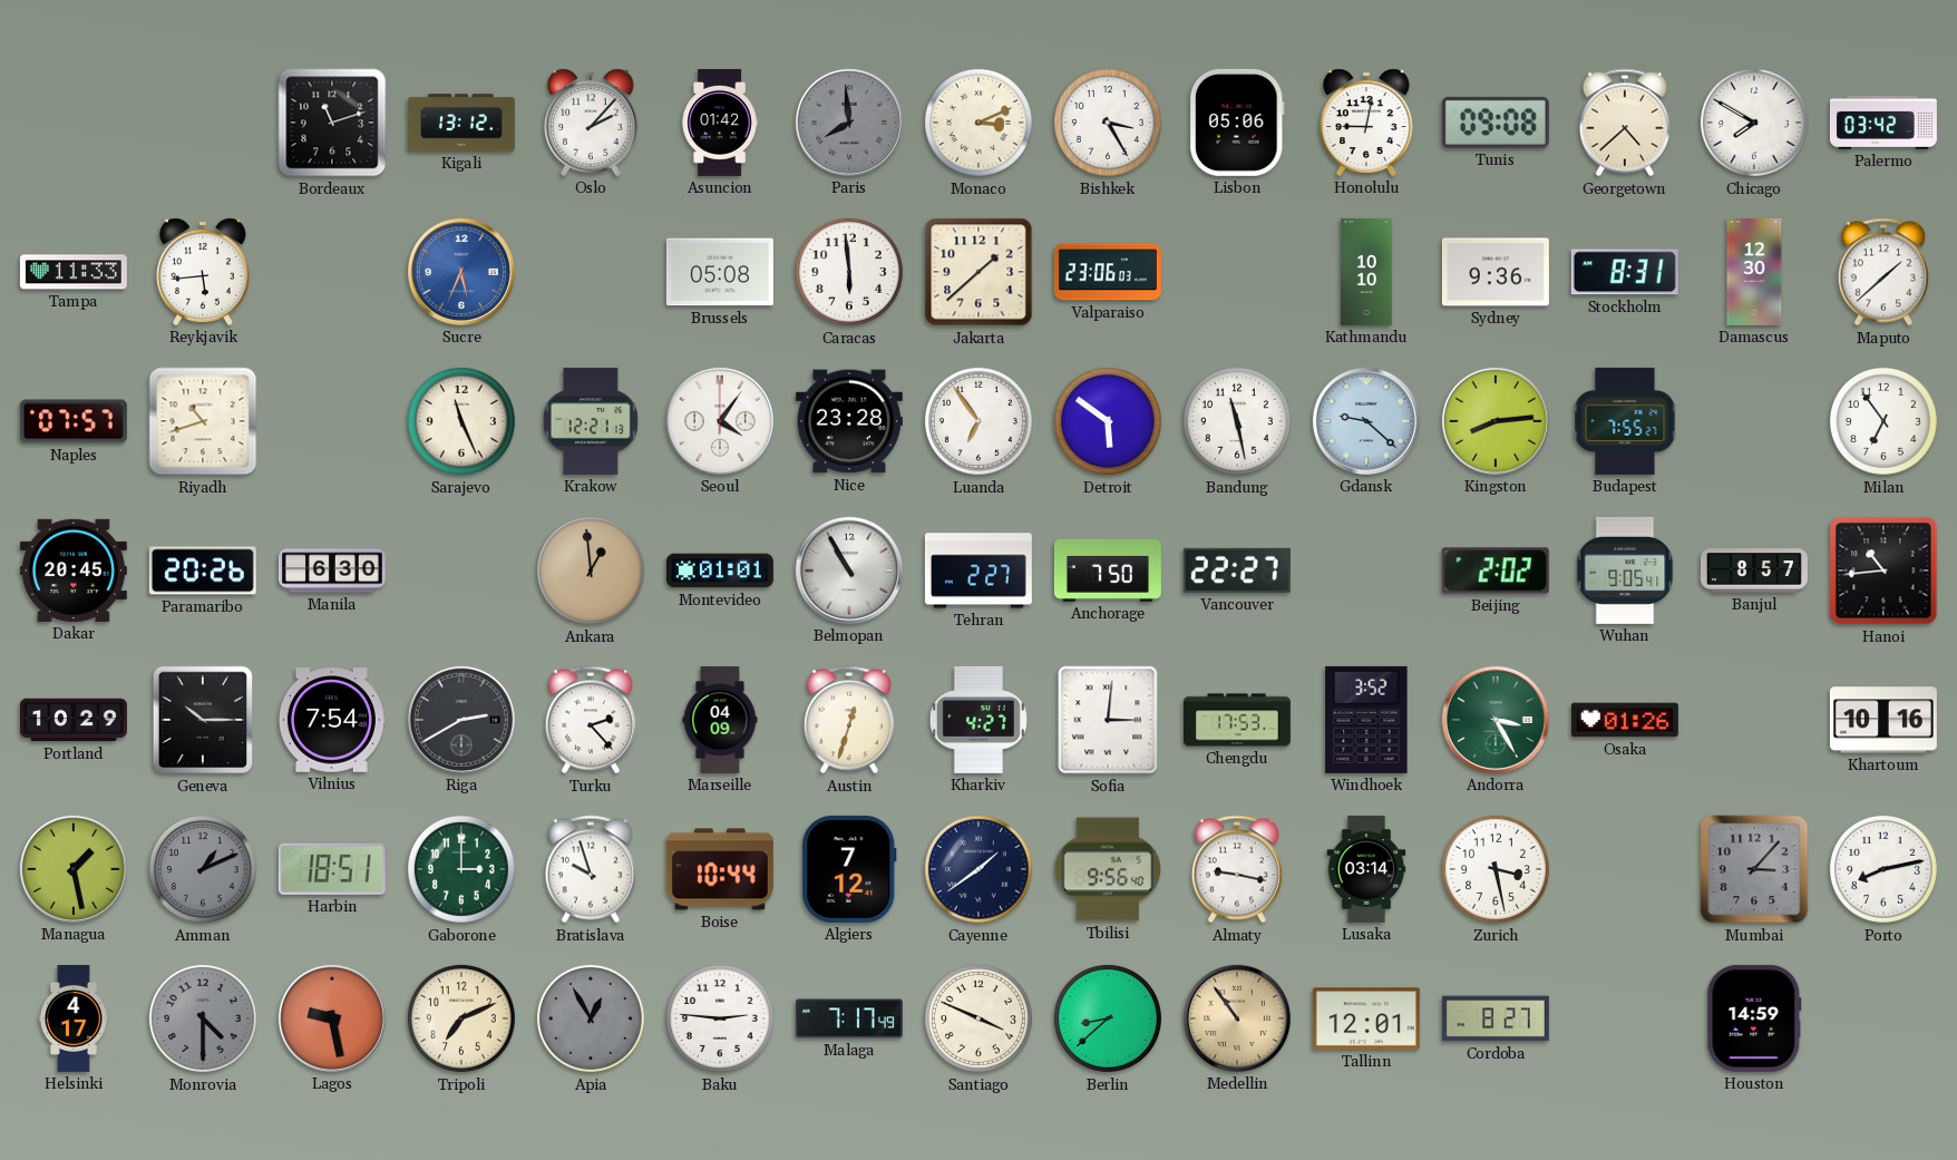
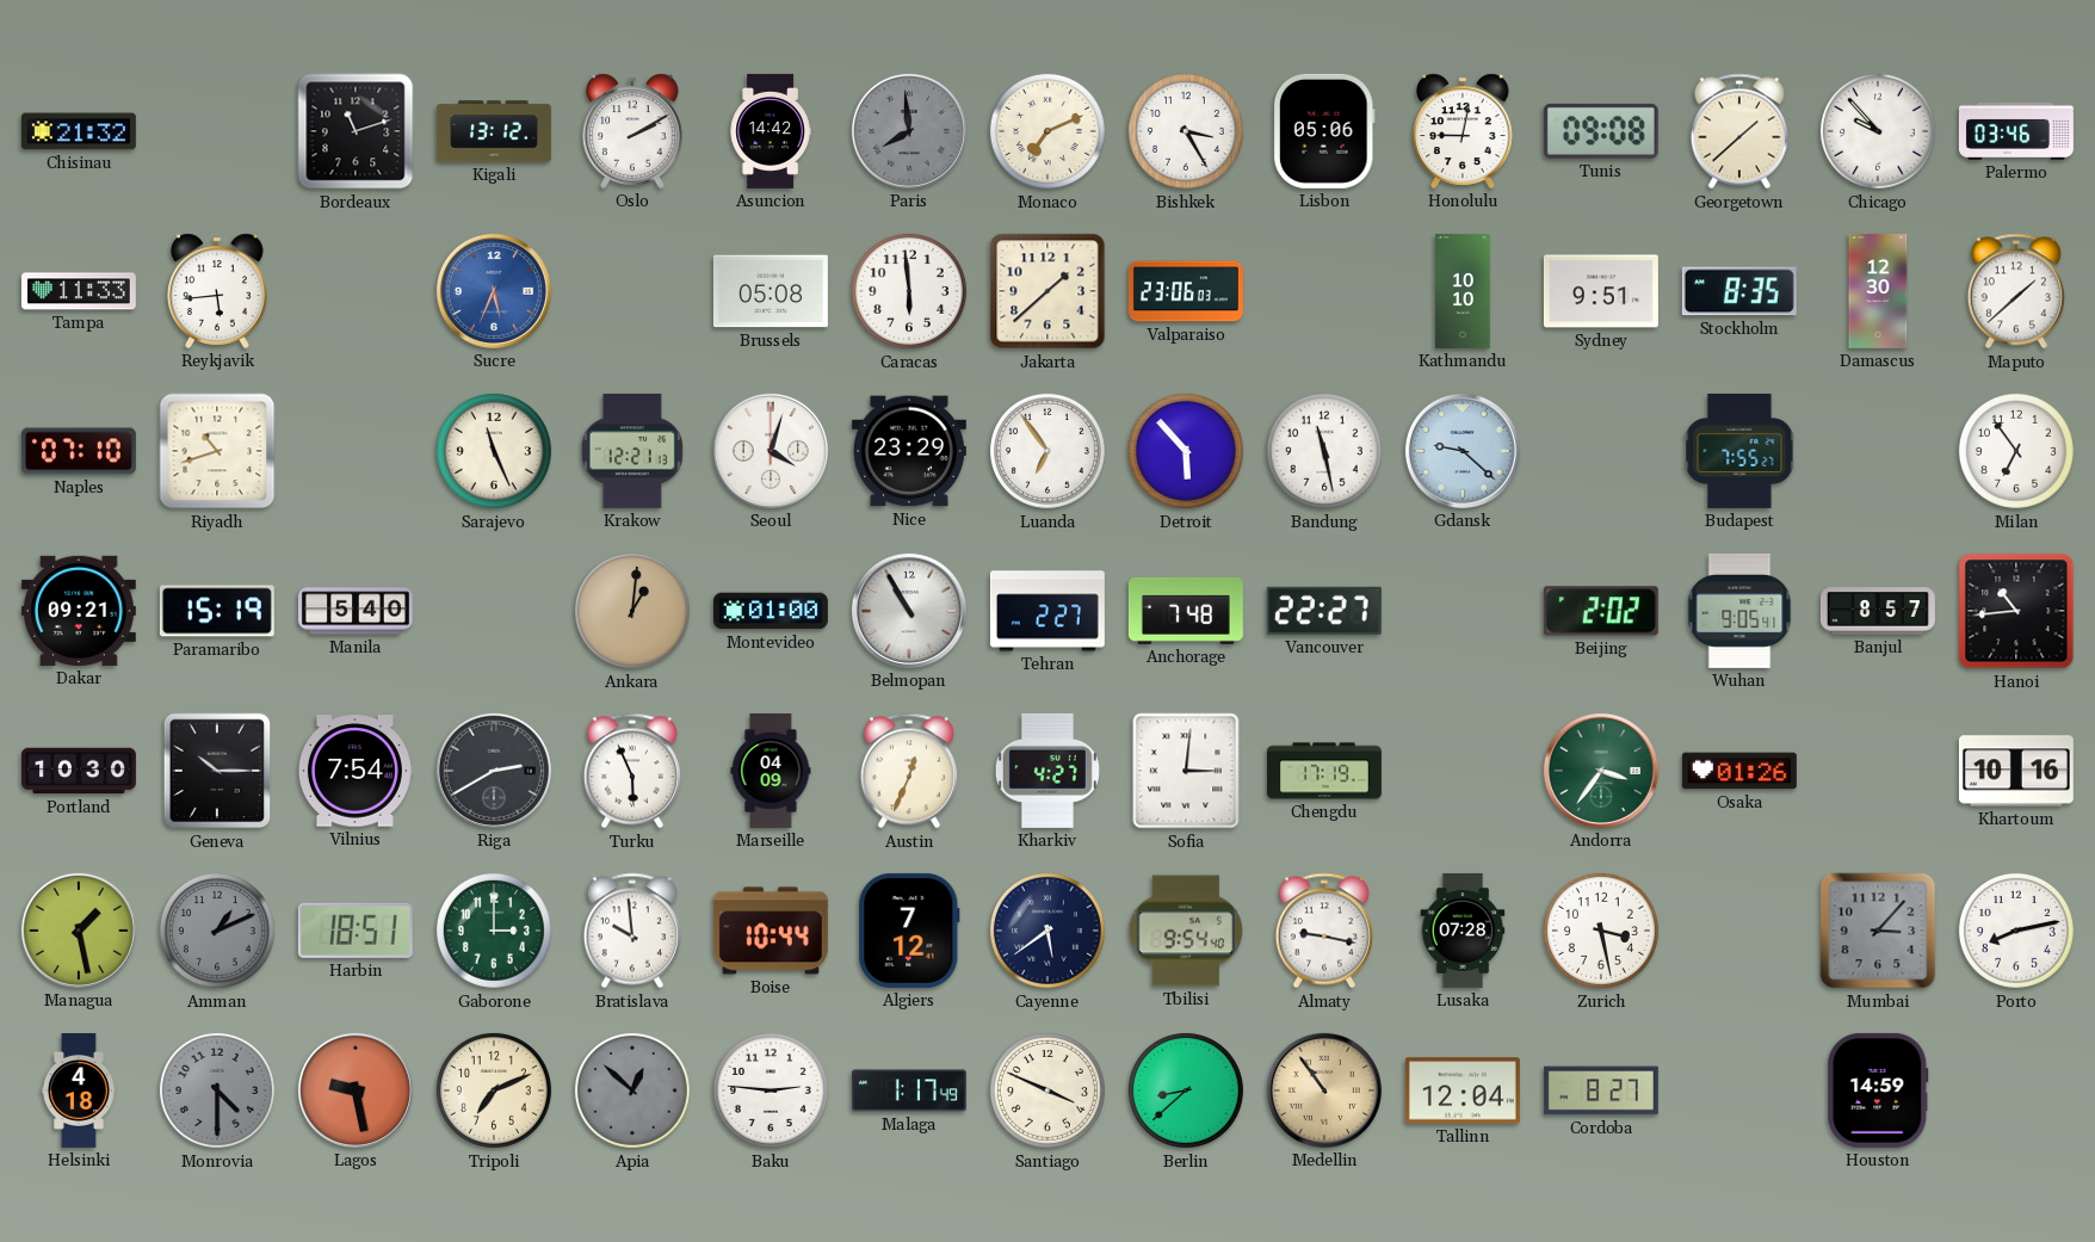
Chisinau: none -> 21:32
Oslo: 2:07 -> 2:10
Asuncion: 01:42 -> 14:42
Monaco: 3:11 -> 7:11
Georgetown: 4:38 -> 1:38
Chicago: 7:50 -> 9:53
Palermo: 03:42 -> 03:46
Sydney: 9:36 -> 9:51
Stockholm: 8:31 -> 8:35
Naples: 07:57 -> 07:10
Seoul: 4:06 -> 4:03
Nice: 23:28 -> 23:29
Detroit: 5:51 -> 5:53
Kingston: 8:14 -> none
Dakar: 20:45 -> 09:21
Paramaribo: 20:26 -> 15:19
Manila: 6:30 -> 5:40
Ankara: 12:59 -> 1:01
Montevideo: 01:01 -> 01:00
Anchorage: 7:50 -> 7:48
Portland: 10:29 -> 10:30
Turku: 2:23 -> 5:56
Austin: 12:33 -> 12:34
Chengdu: 17:53 -> 17:19
Windhoek: 3:52 -> none
Andorra: 3:25 -> 3:36
Bratislava: 9:57 -> 9:59
Cayenne: 1:39 -> 5:39
Tbilisi: 9:56 -> 9:54
Lusaka: 03:14 -> 07:28
Helsinki: 4:17 -> 4:18
Apia: 12:55 -> 12:52
Malaga: 7:17 -> 1:17
Tallinn: 12:01 -> 12:04
